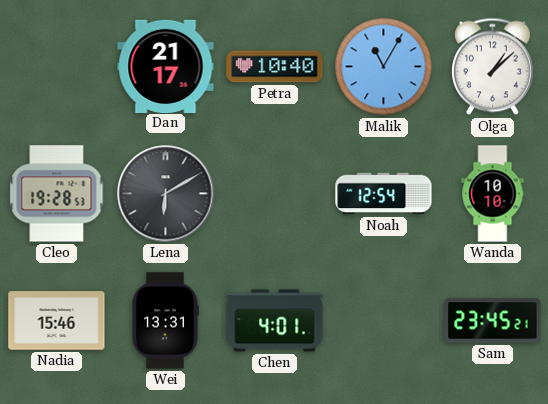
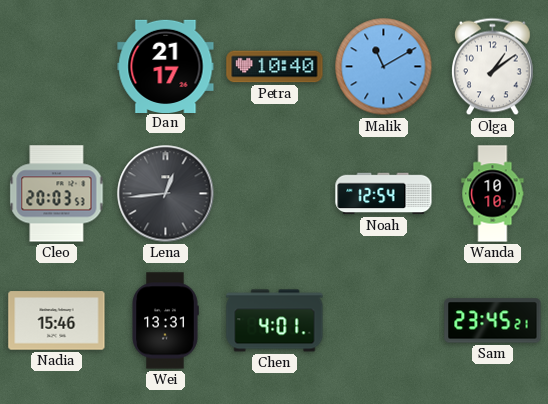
Malik: 11:05 -> 11:10
Olga: 1:08 -> 1:09
Cleo: 19:28 -> 20:03
Lena: 6:10 -> 12:44
